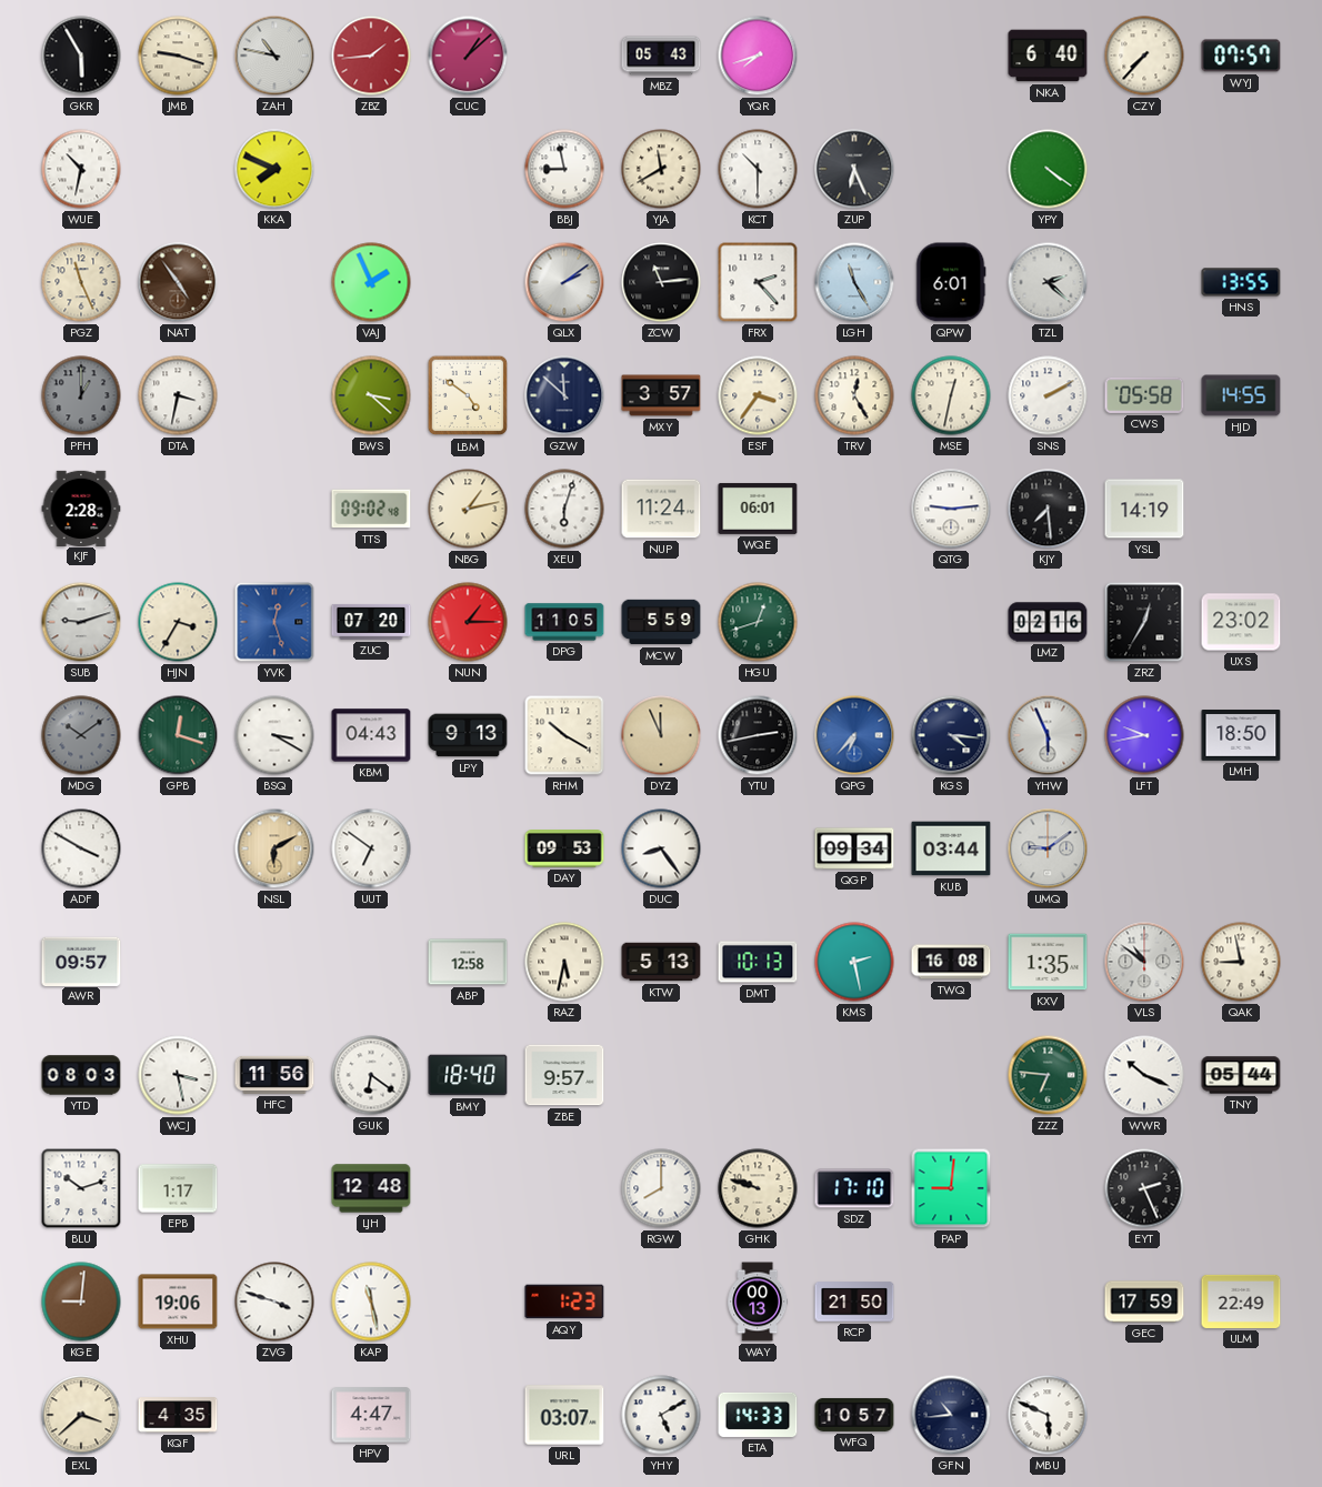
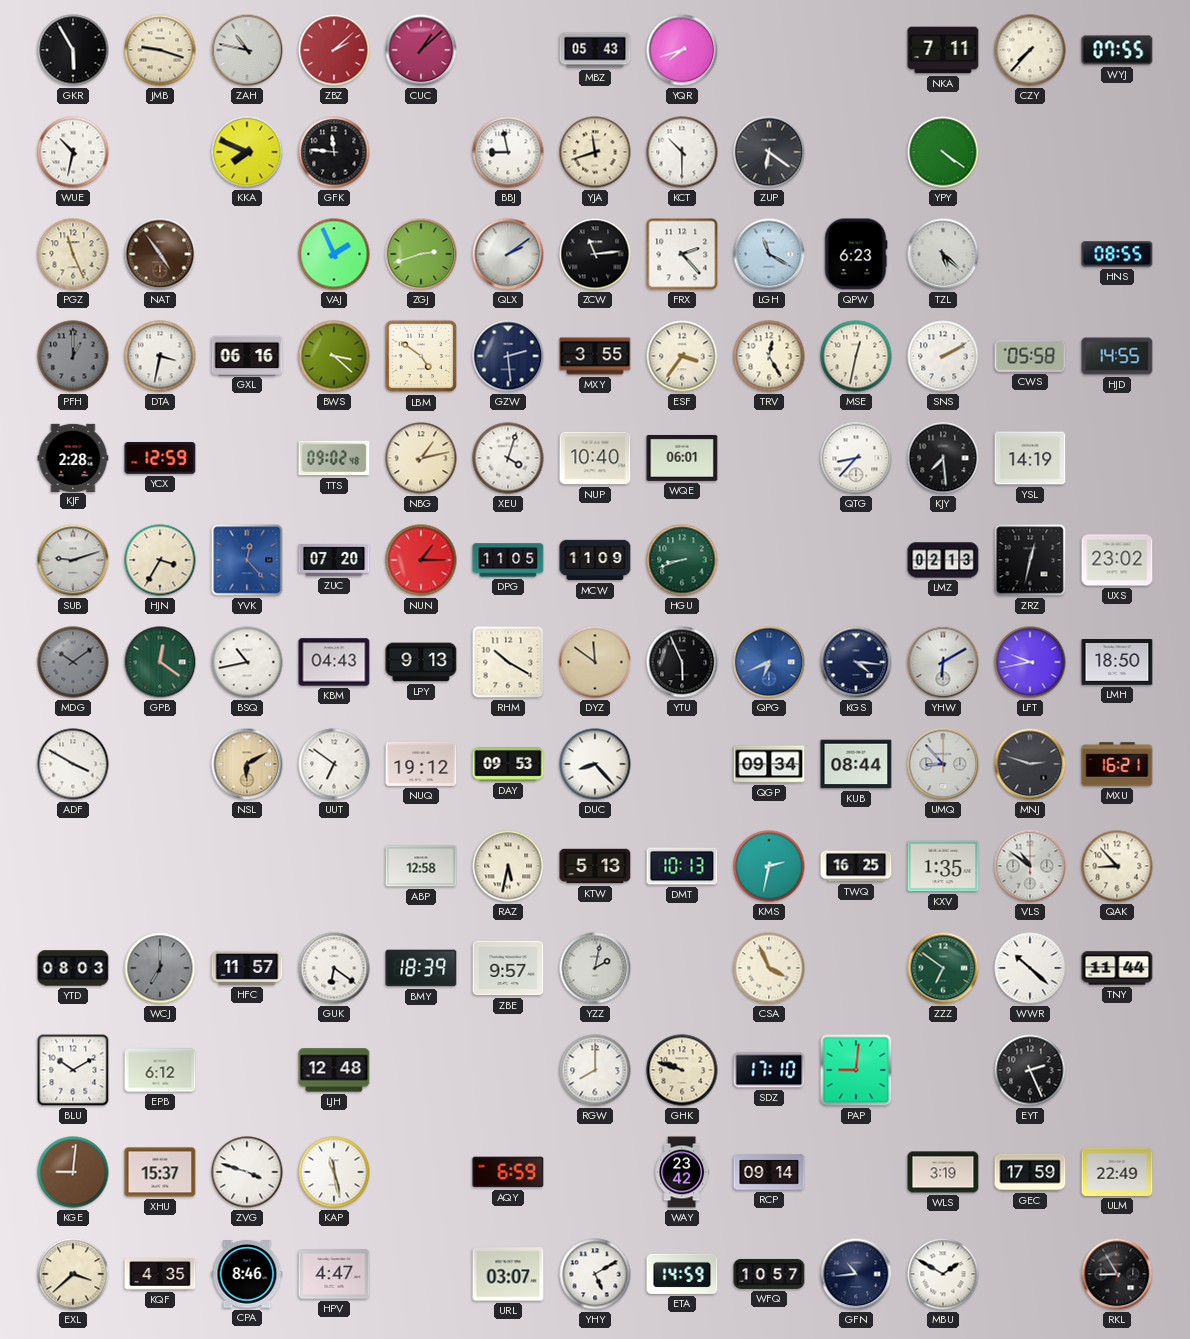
ZBZ: 1:44 -> 2:08
NKA: 6:40 -> 7:11
WYJ: 07:57 -> 07:55
GFK: none -> 11:46
YJA: 11:40 -> 11:42
ZUP: 6:26 -> 6:21
ZGJ: none -> 2:42
LGH: 11:25 -> 11:20
QPW: 6:01 -> 6:23
TZL: 2:22 -> 5:22
HNS: 13:55 -> 08:55
GXL: none -> 06:16
GZW: 11:52 -> 2:29
MXY: 3:57 -> 3:55
YCX: none -> 12:59
XEU: 6:03 -> 4:03
NUP: 11:24 -> 10:40
QTG: 9:14 -> 8:37
YVK: 12:27 -> 12:23
MCW: 5:59 -> 11:09
HGU: 12:42 -> 8:42
LMZ: 02:16 -> 02:13
ZRZ: 12:35 -> 12:32
GPB: 12:18 -> 12:21
BSQ: 3:20 -> 10:43
DYZ: 11:56 -> 11:51
YTU: 2:43 -> 5:56
QPG: 6:37 -> 6:41
YHW: 5:56 -> 6:10
NUQ: none -> 19:12
DUC: 8:24 -> 8:23
KUB: 03:44 -> 08:44
UMQ: 9:09 -> 8:53
MNJ: none -> 2:48
MXU: none -> 16:21
AWR: 09:57 -> none
KMS: 2:28 -> 2:32
TWQ: 16:08 -> 16:25
QAK: 8:58 -> 8:53
WCJ: 3:28 -> 7:00
WCJ dial: white -> grey
HFC: 11:56 -> 11:57
BMY: 18:40 -> 18:39
YZZ: none -> 2:02
CSA: none -> 3:56
ZZZ: 6:46 -> 6:51
WWR: 10:19 -> 10:22
TNY: 05:44 -> 11:44
BLU: 10:12 -> 10:10
EPB: 1:17 -> 6:12
XHU: 19:06 -> 15:37
AQY: 1:23 -> 6:59
WAY: 00:13 -> 23:42
RCP: 21:50 -> 09:14
WLS: none -> 3:19
CPA: none -> 8:46
ETA: 14:33 -> 14:59
MBU: 5:49 -> 1:50
RKL: none -> 8:55
